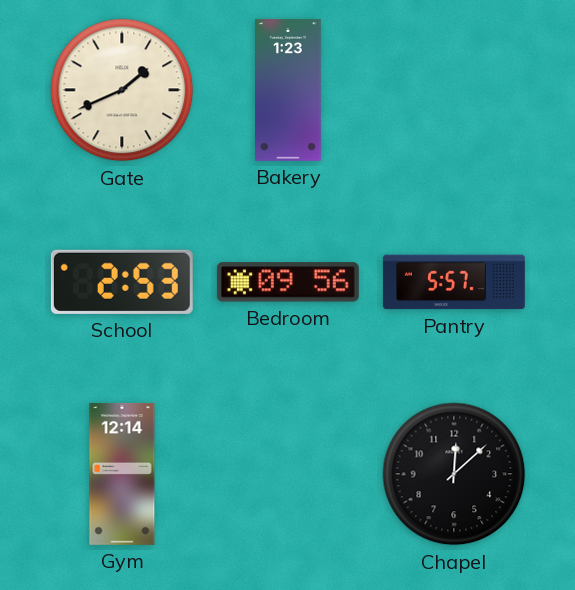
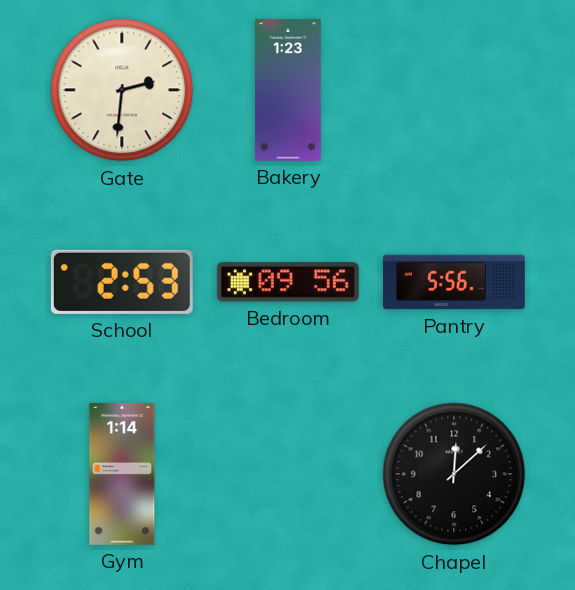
Gate: 1:41 -> 2:31
Pantry: 5:57 -> 5:56
Gym: 12:14 -> 1:14
